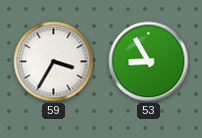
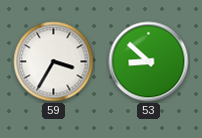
53: 8:55 -> 8:52
